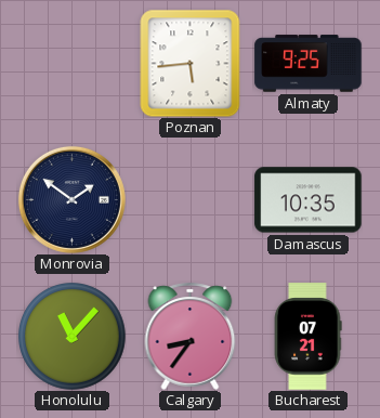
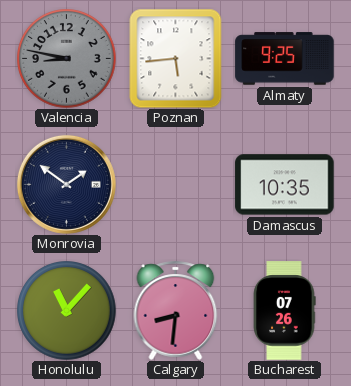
Valencia: none -> 8:47
Calgary: 8:36 -> 8:31
Bucharest: 07:21 -> 07:26
